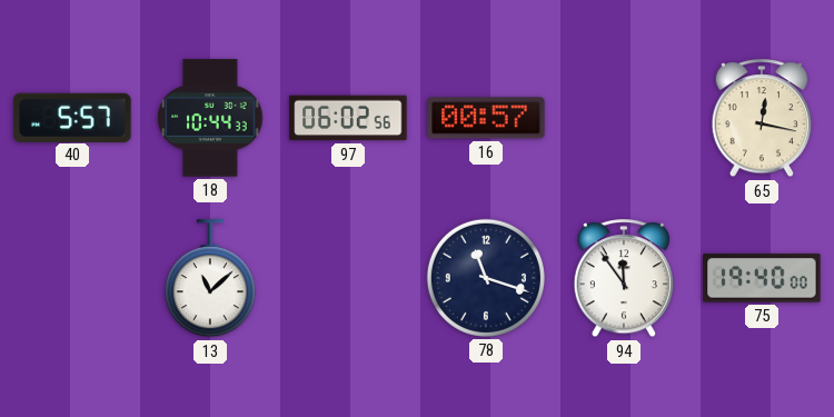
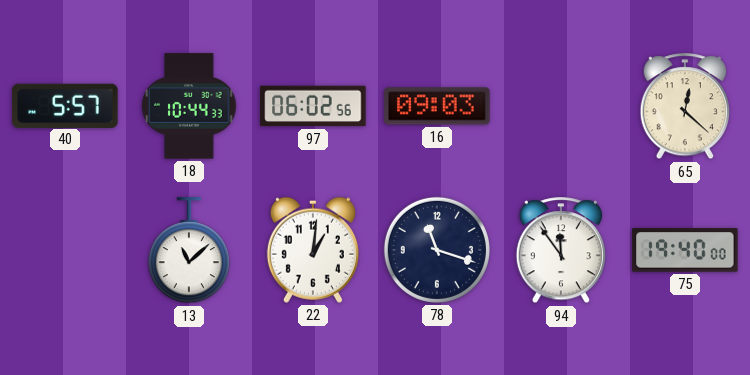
16: 00:57 -> 09:03
65: 12:17 -> 12:22
22: none -> 1:01
